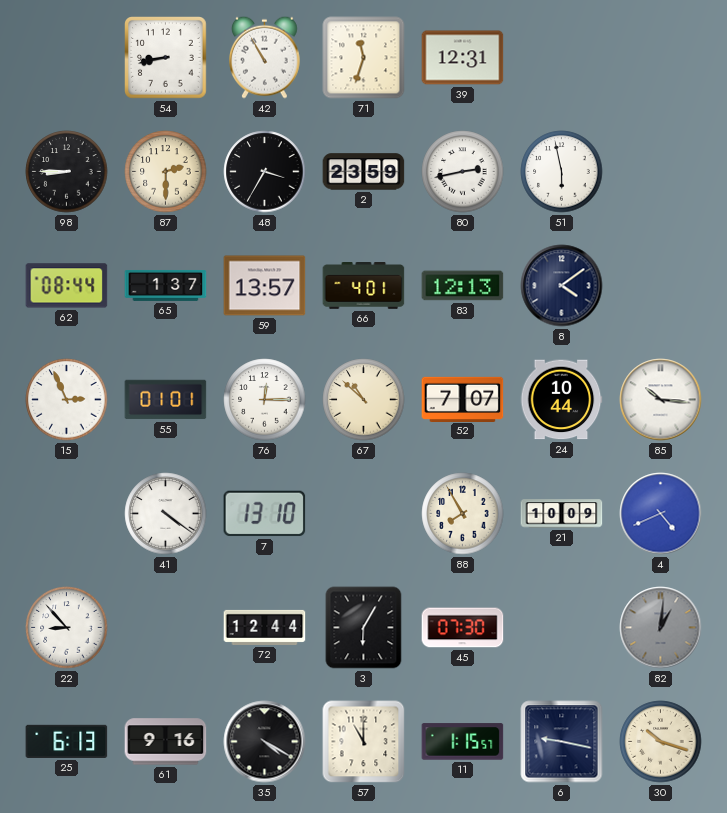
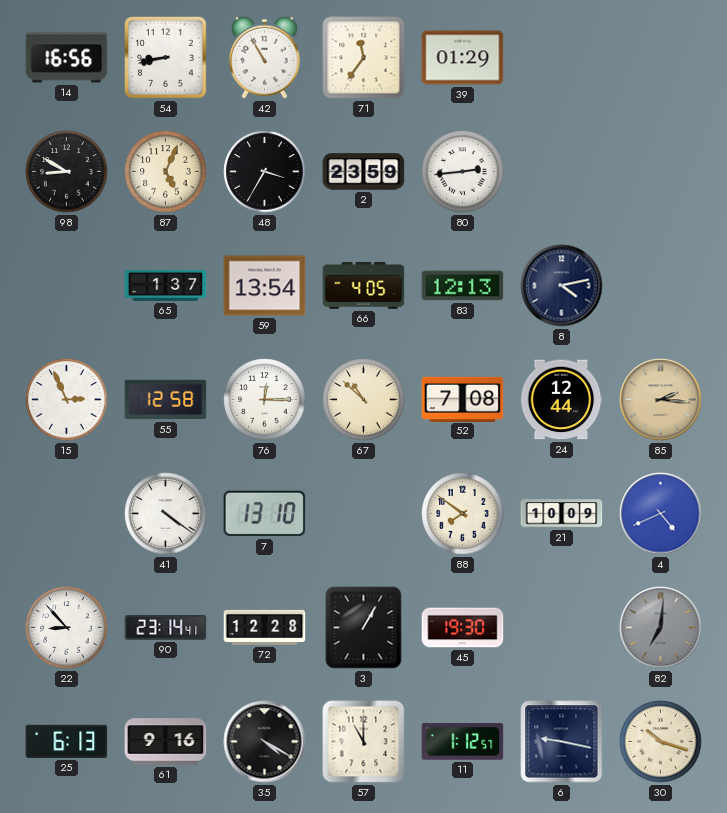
14: none -> 16:56
71: 11:33 -> 11:36
39: 12:31 -> 01:29
98: 8:45 -> 8:50
87: 2:30 -> 5:04
80: 2:43 -> 2:44
51: 5:58 -> none
62: 08:44 -> none
59: 13:57 -> 13:54
66: 4:01 -> 4:05
8: 4:09 -> 4:13
55: 01:01 -> 12:58
52: 7:07 -> 7:08
24: 10:44 -> 12:44
85: 10:16 -> 2:16
85 dial: white -> champagne
88: 7:55 -> 7:51
90: none -> 23:14
72: 12:44 -> 12:28
3: 6:05 -> 1:05
45: 07:30 -> 19:30
82: 1:01 -> 7:01
11: 1:15 -> 1:12
